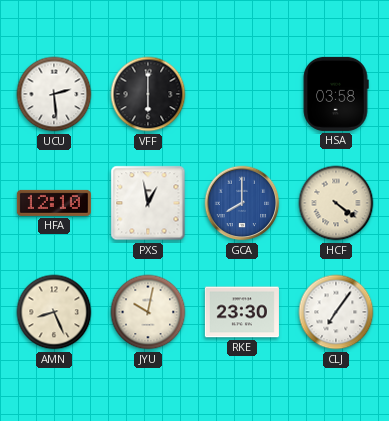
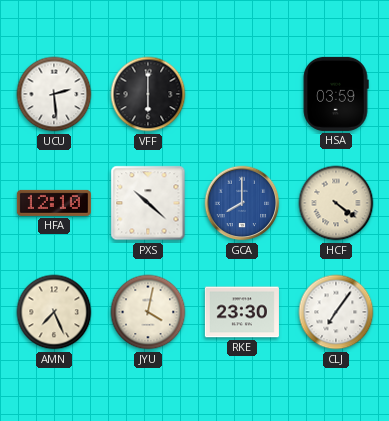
HSA: 03:58 -> 03:59
PXS: 12:58 -> 10:22
AMN: 8:26 -> 7:26
JYU: 10:02 -> 4:02
